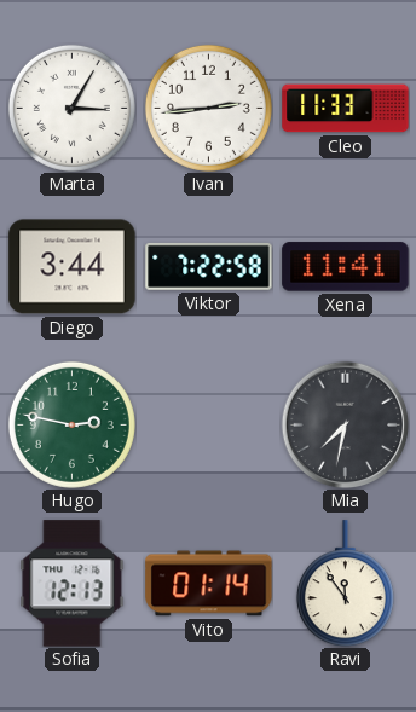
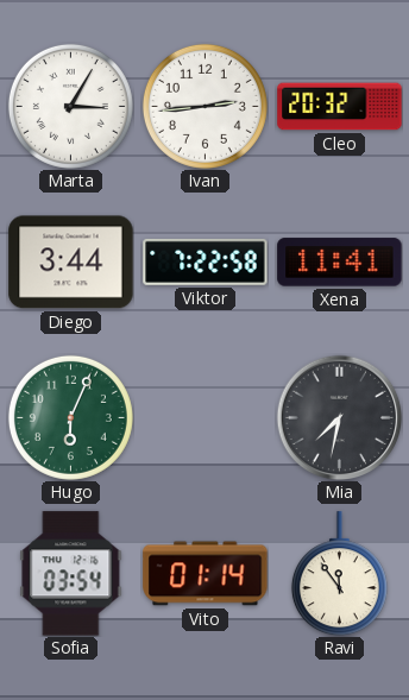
Cleo: 11:33 -> 20:32
Hugo: 2:47 -> 6:04
Sofia: 12:13 -> 03:54
